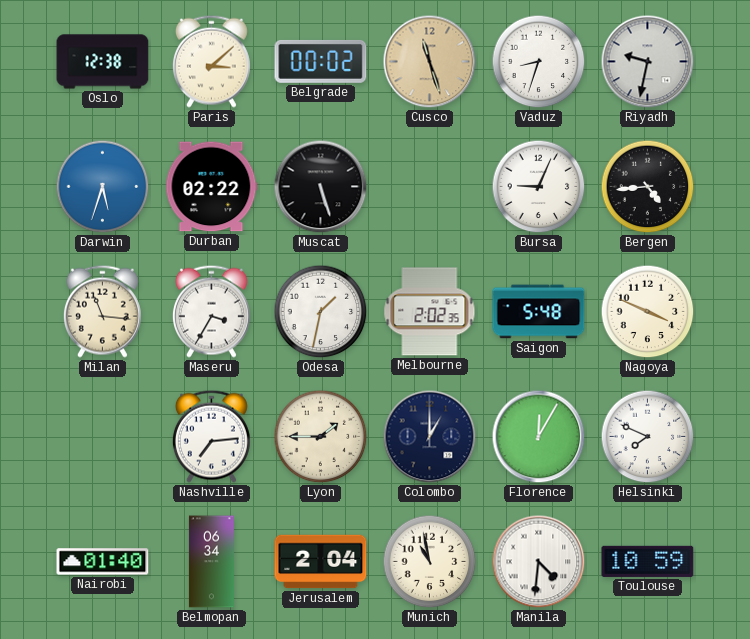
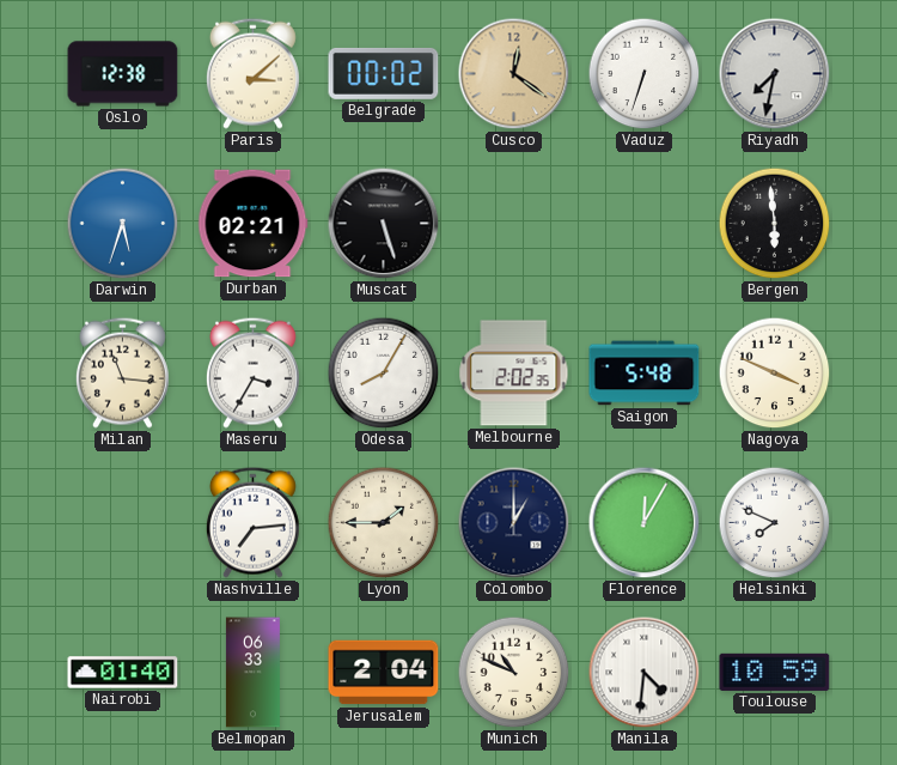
Cusco: 11:27 -> 12:21
Vaduz: 8:33 -> 6:33
Riyadh: 9:32 -> 7:32
Durban: 02:22 -> 02:21
Bursa: 9:04 -> none
Bergen: 4:44 -> 5:59
Odesa: 1:32 -> 8:05
Belmopan: 06:34 -> 06:33
Munich: 10:58 -> 10:49
